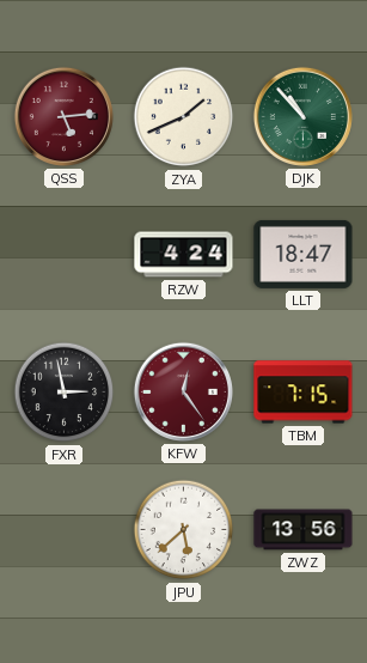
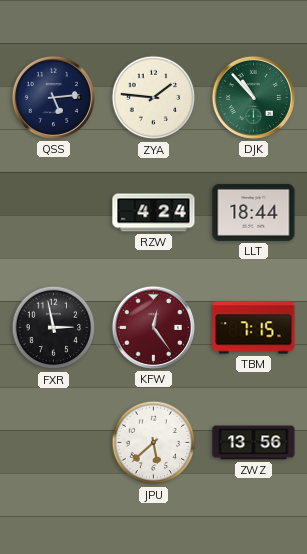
QSS dial: burgundy -> navy
ZYA: 1:41 -> 1:46
LLT: 18:47 -> 18:44
